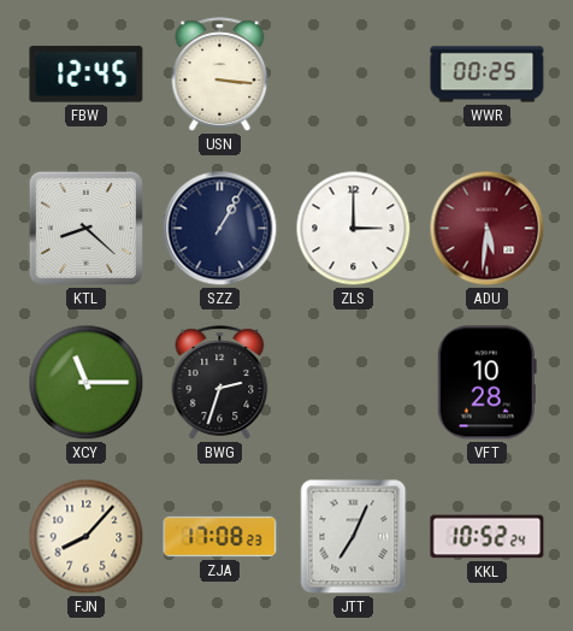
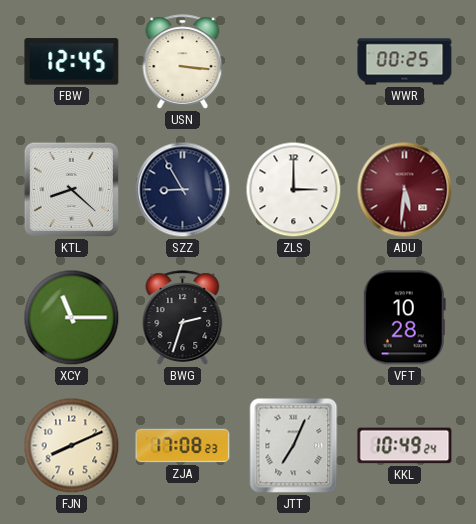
SZZ: 1:05 -> 8:55
FJN: 8:07 -> 8:11
KKL: 10:52 -> 10:49
